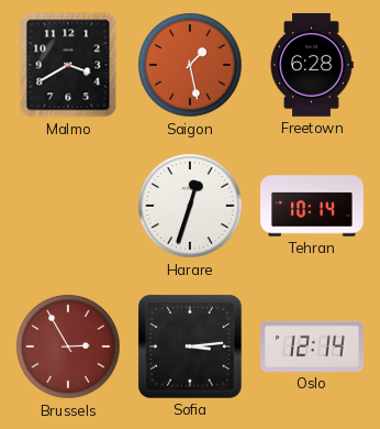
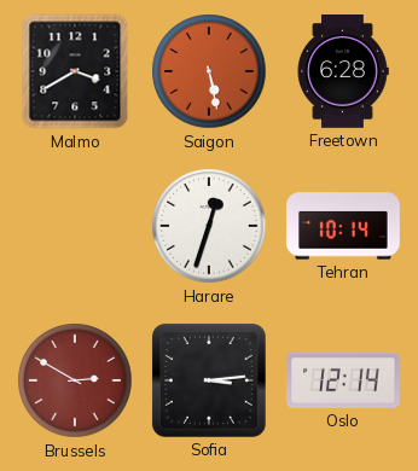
Saigon: 1:28 -> 5:28
Brussels: 2:55 -> 2:50
